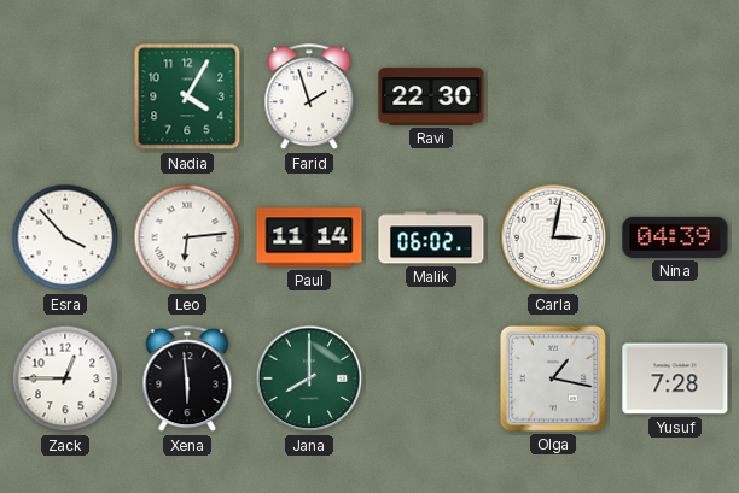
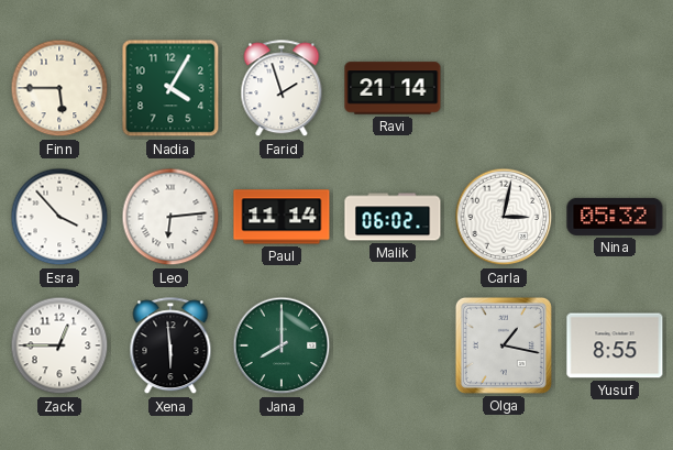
Finn: none -> 5:45
Ravi: 22:30 -> 21:14
Nina: 04:39 -> 05:32
Yusuf: 7:28 -> 8:55
